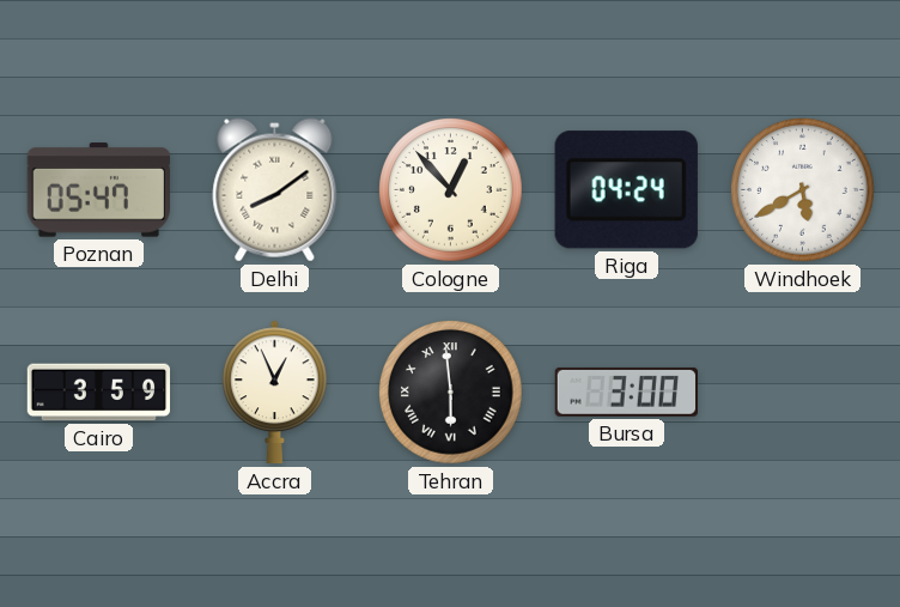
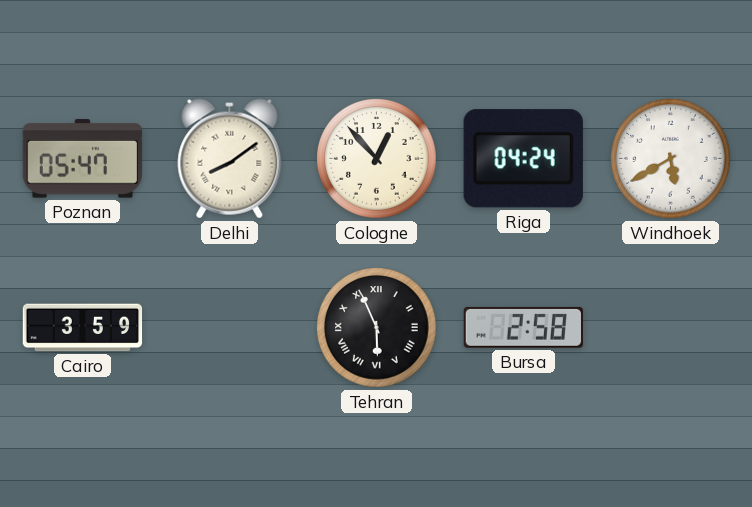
Accra: 12:56 -> none
Tehran: 5:59 -> 5:56
Bursa: 3:00 -> 2:58
